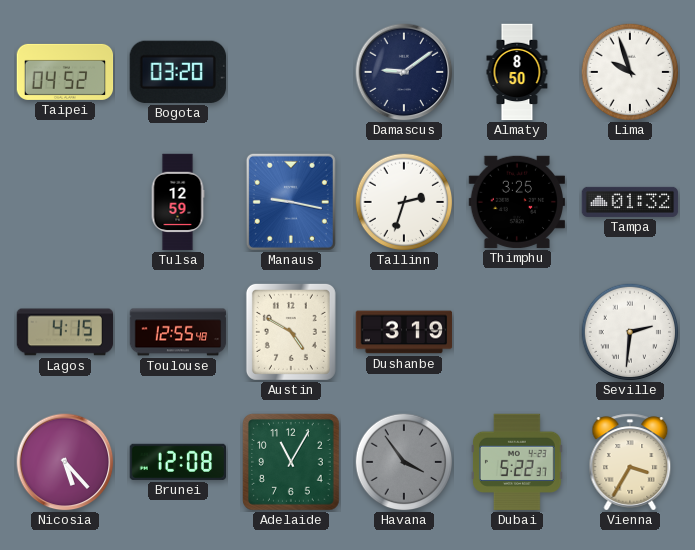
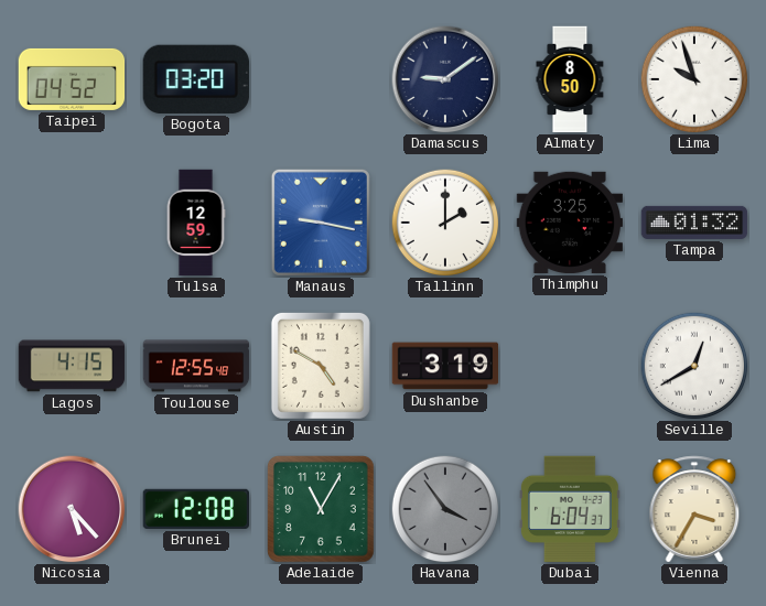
Tallinn: 2:33 -> 2:00
Seville: 2:31 -> 12:40
Dubai: 5:22 -> 6:04
